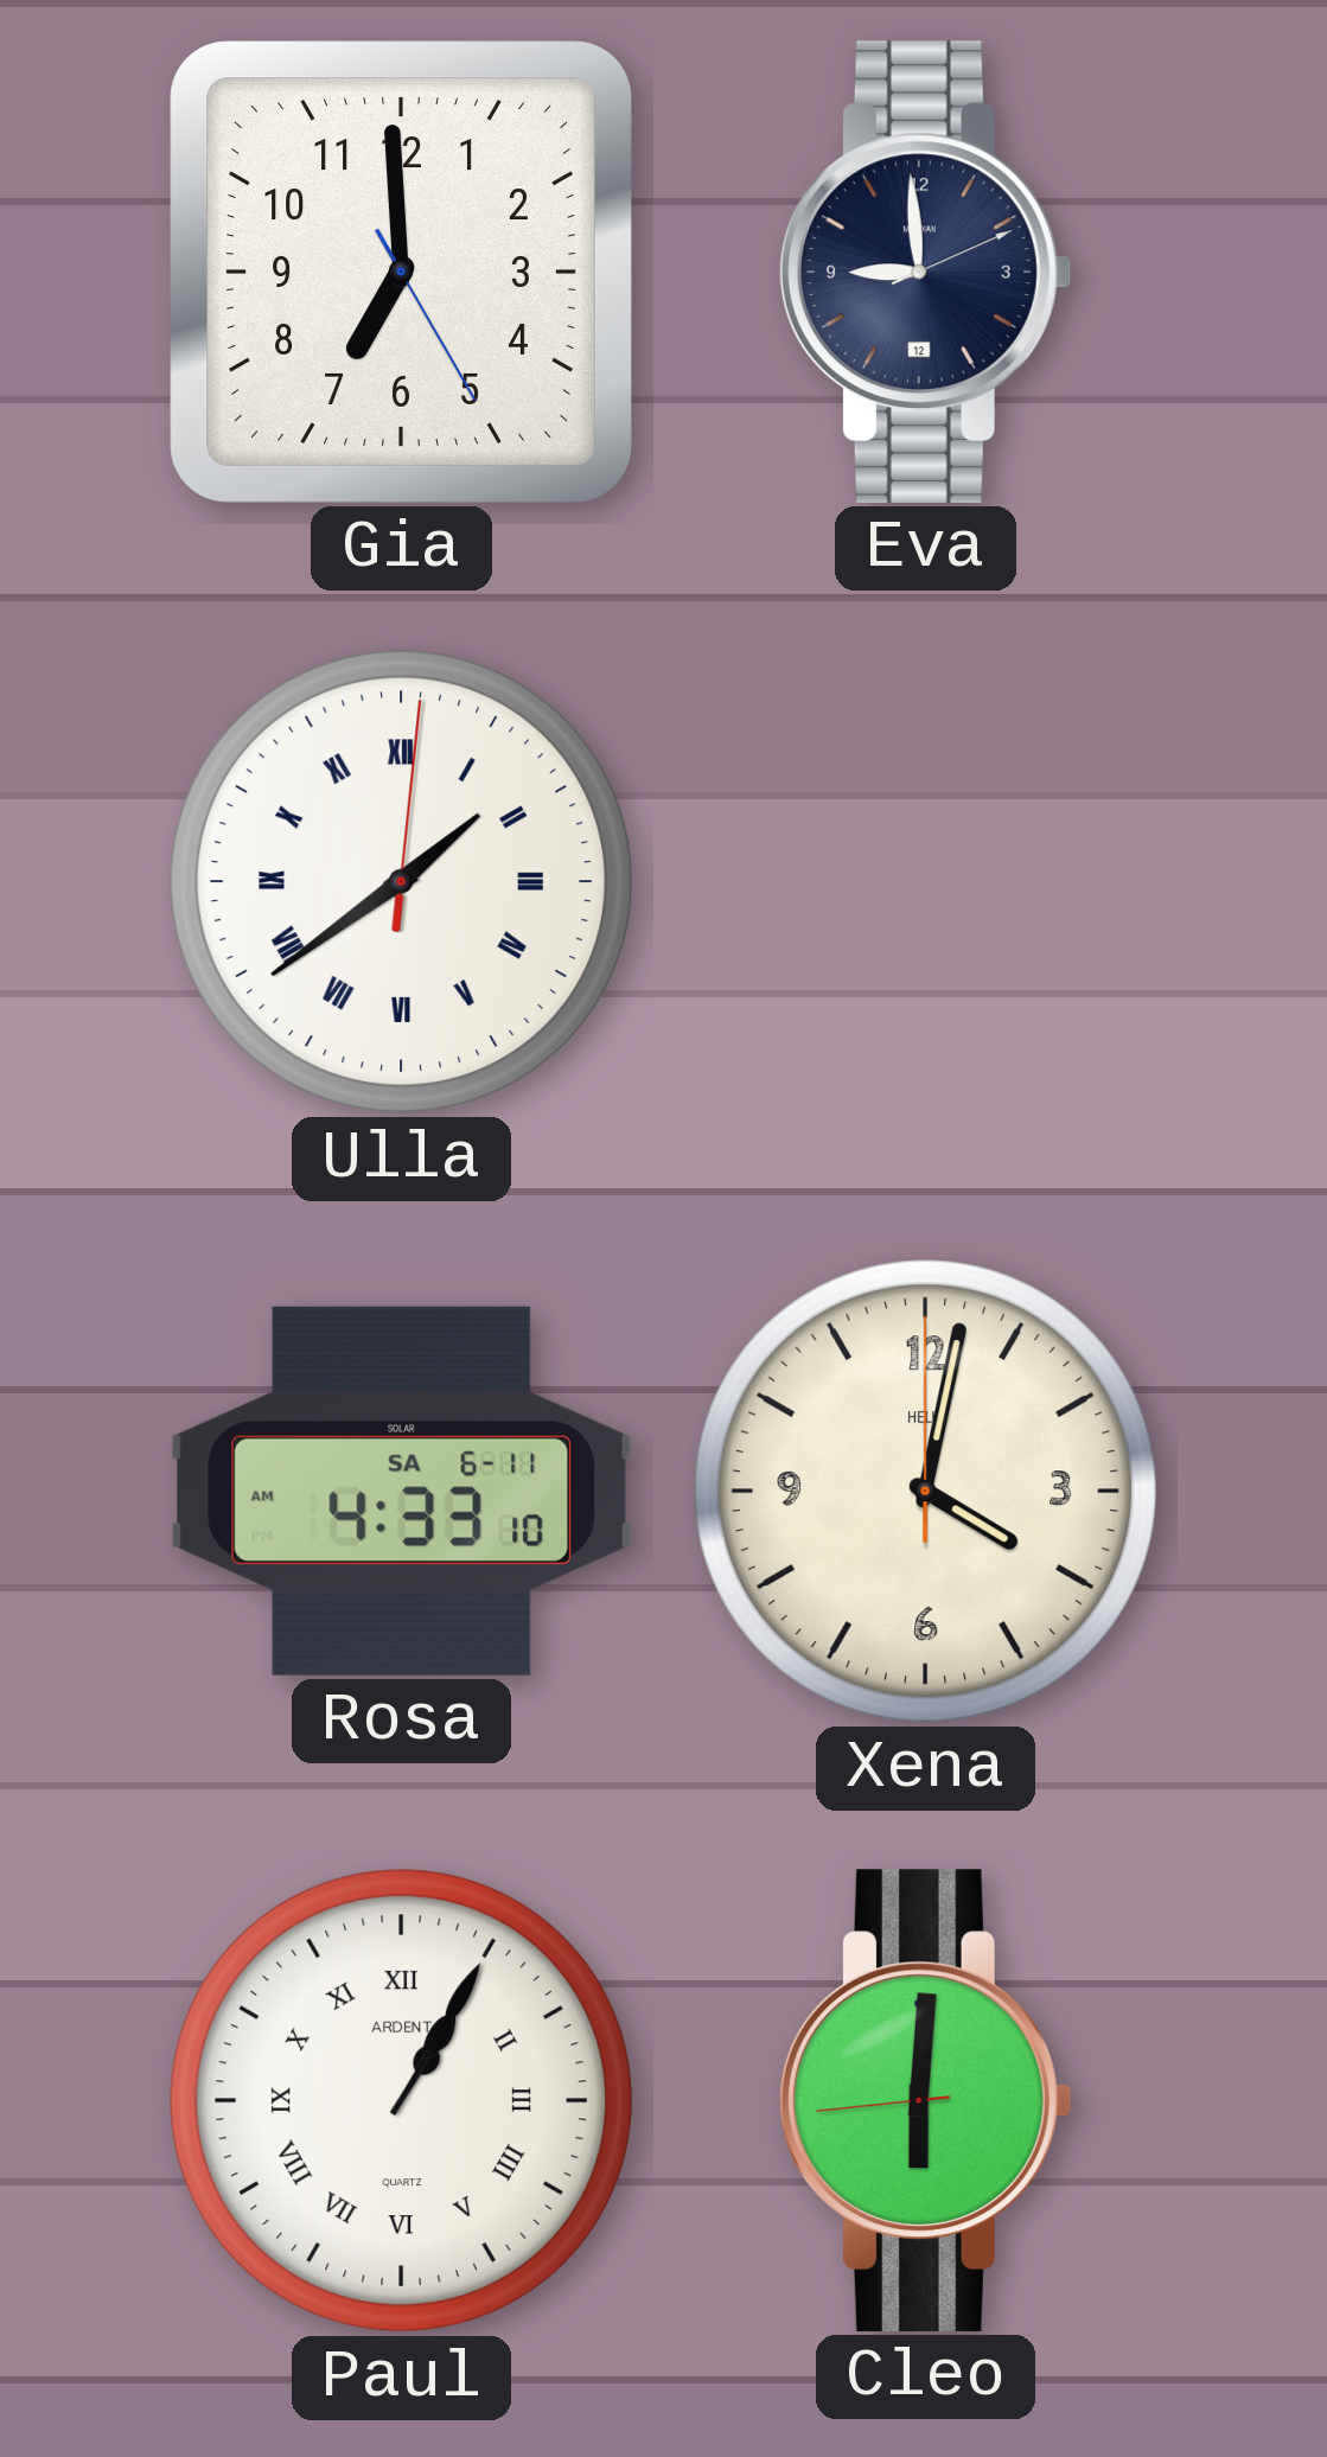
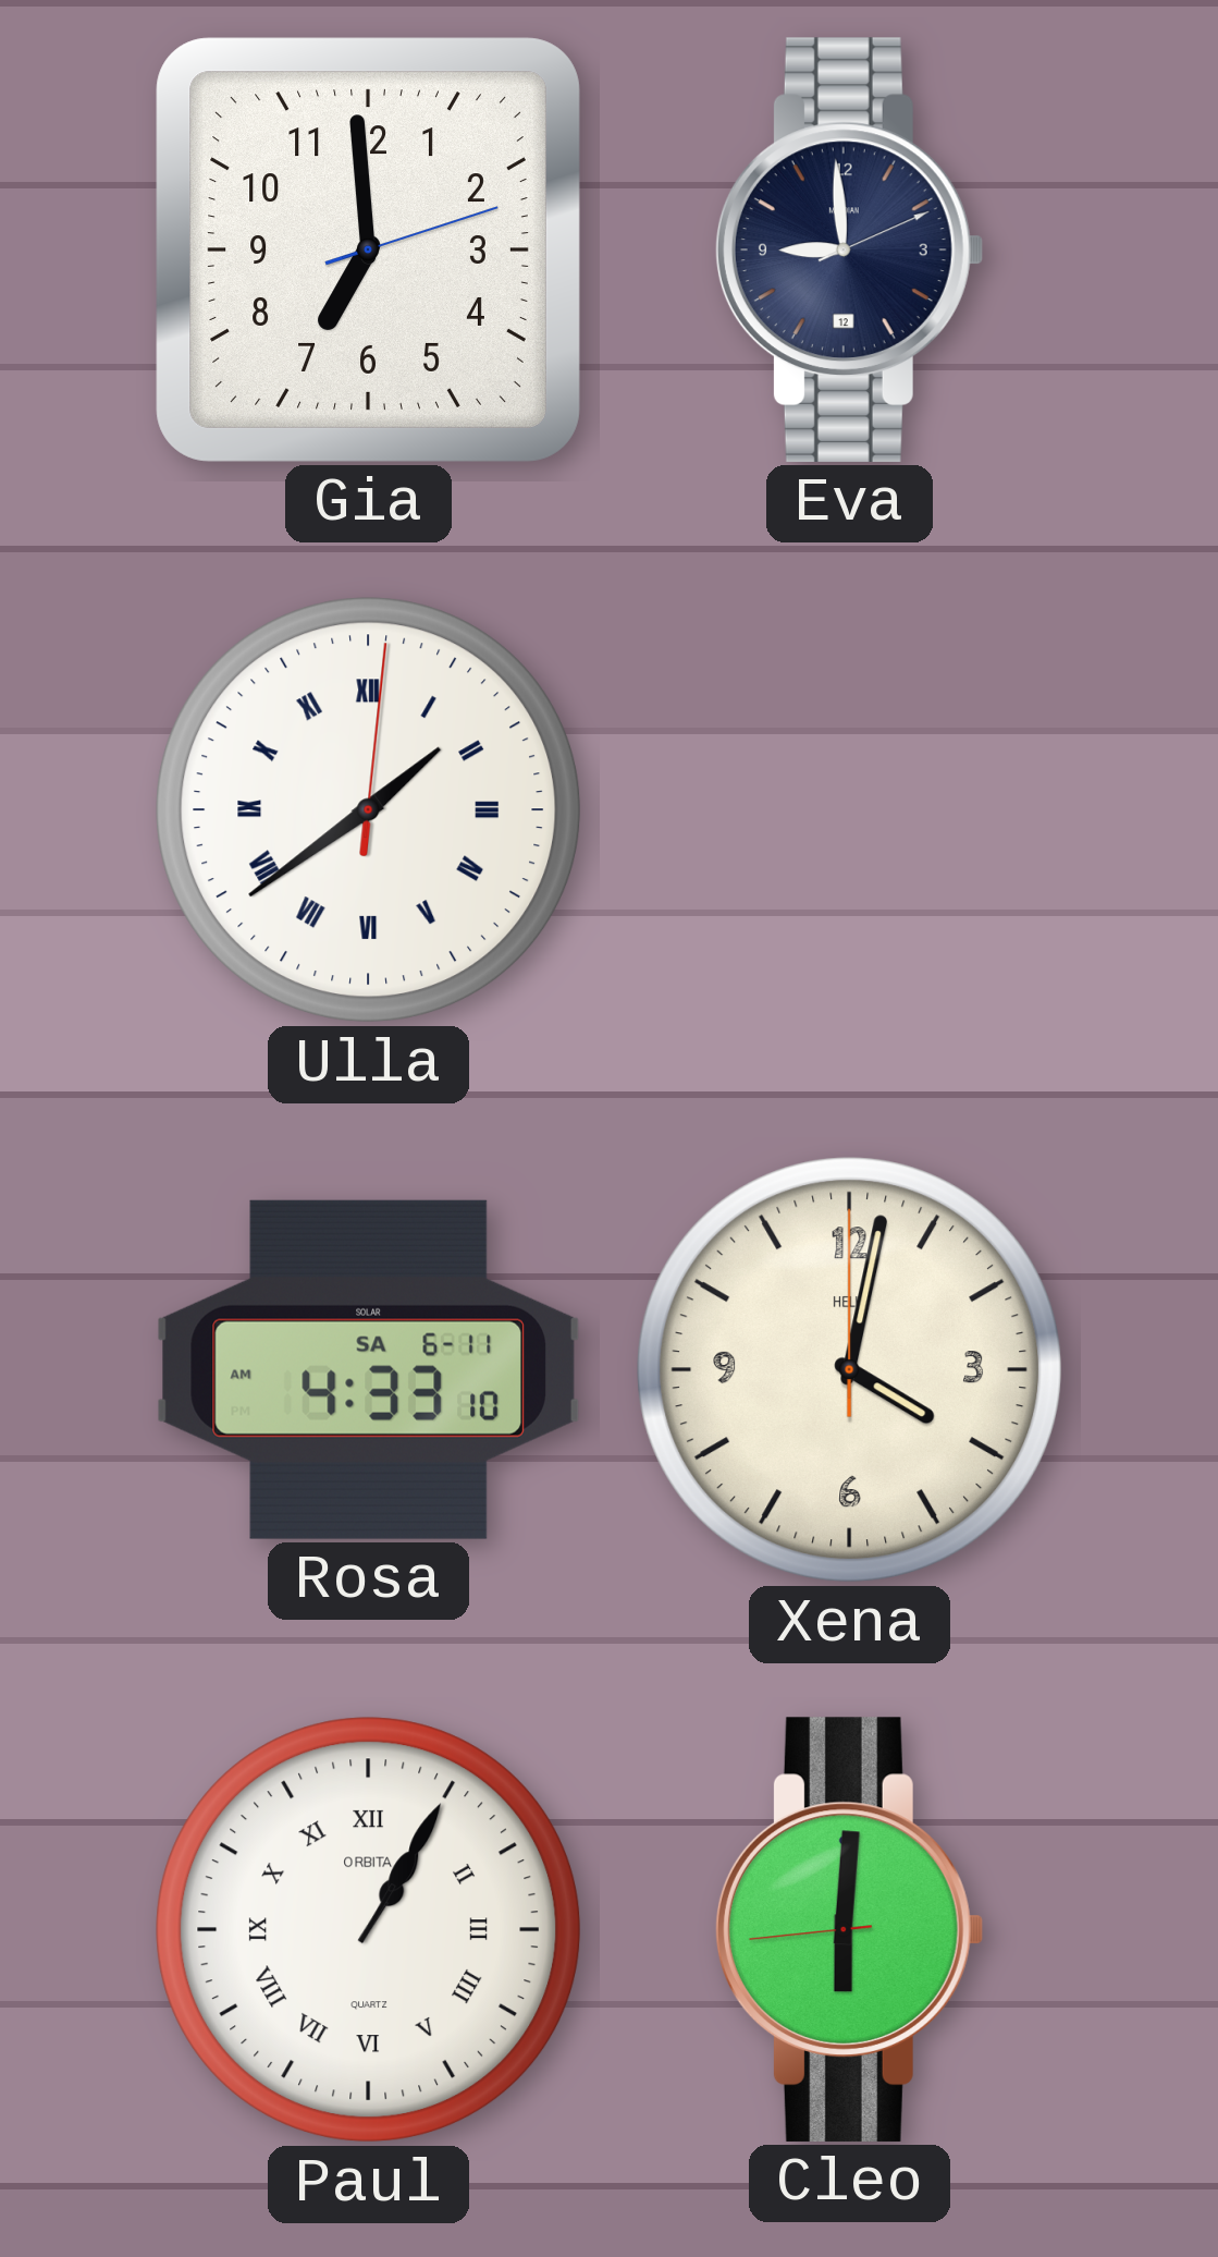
Gia: 6:59:25 -> 6:59:12
Paul brand: ARDENT -> ORBITA
